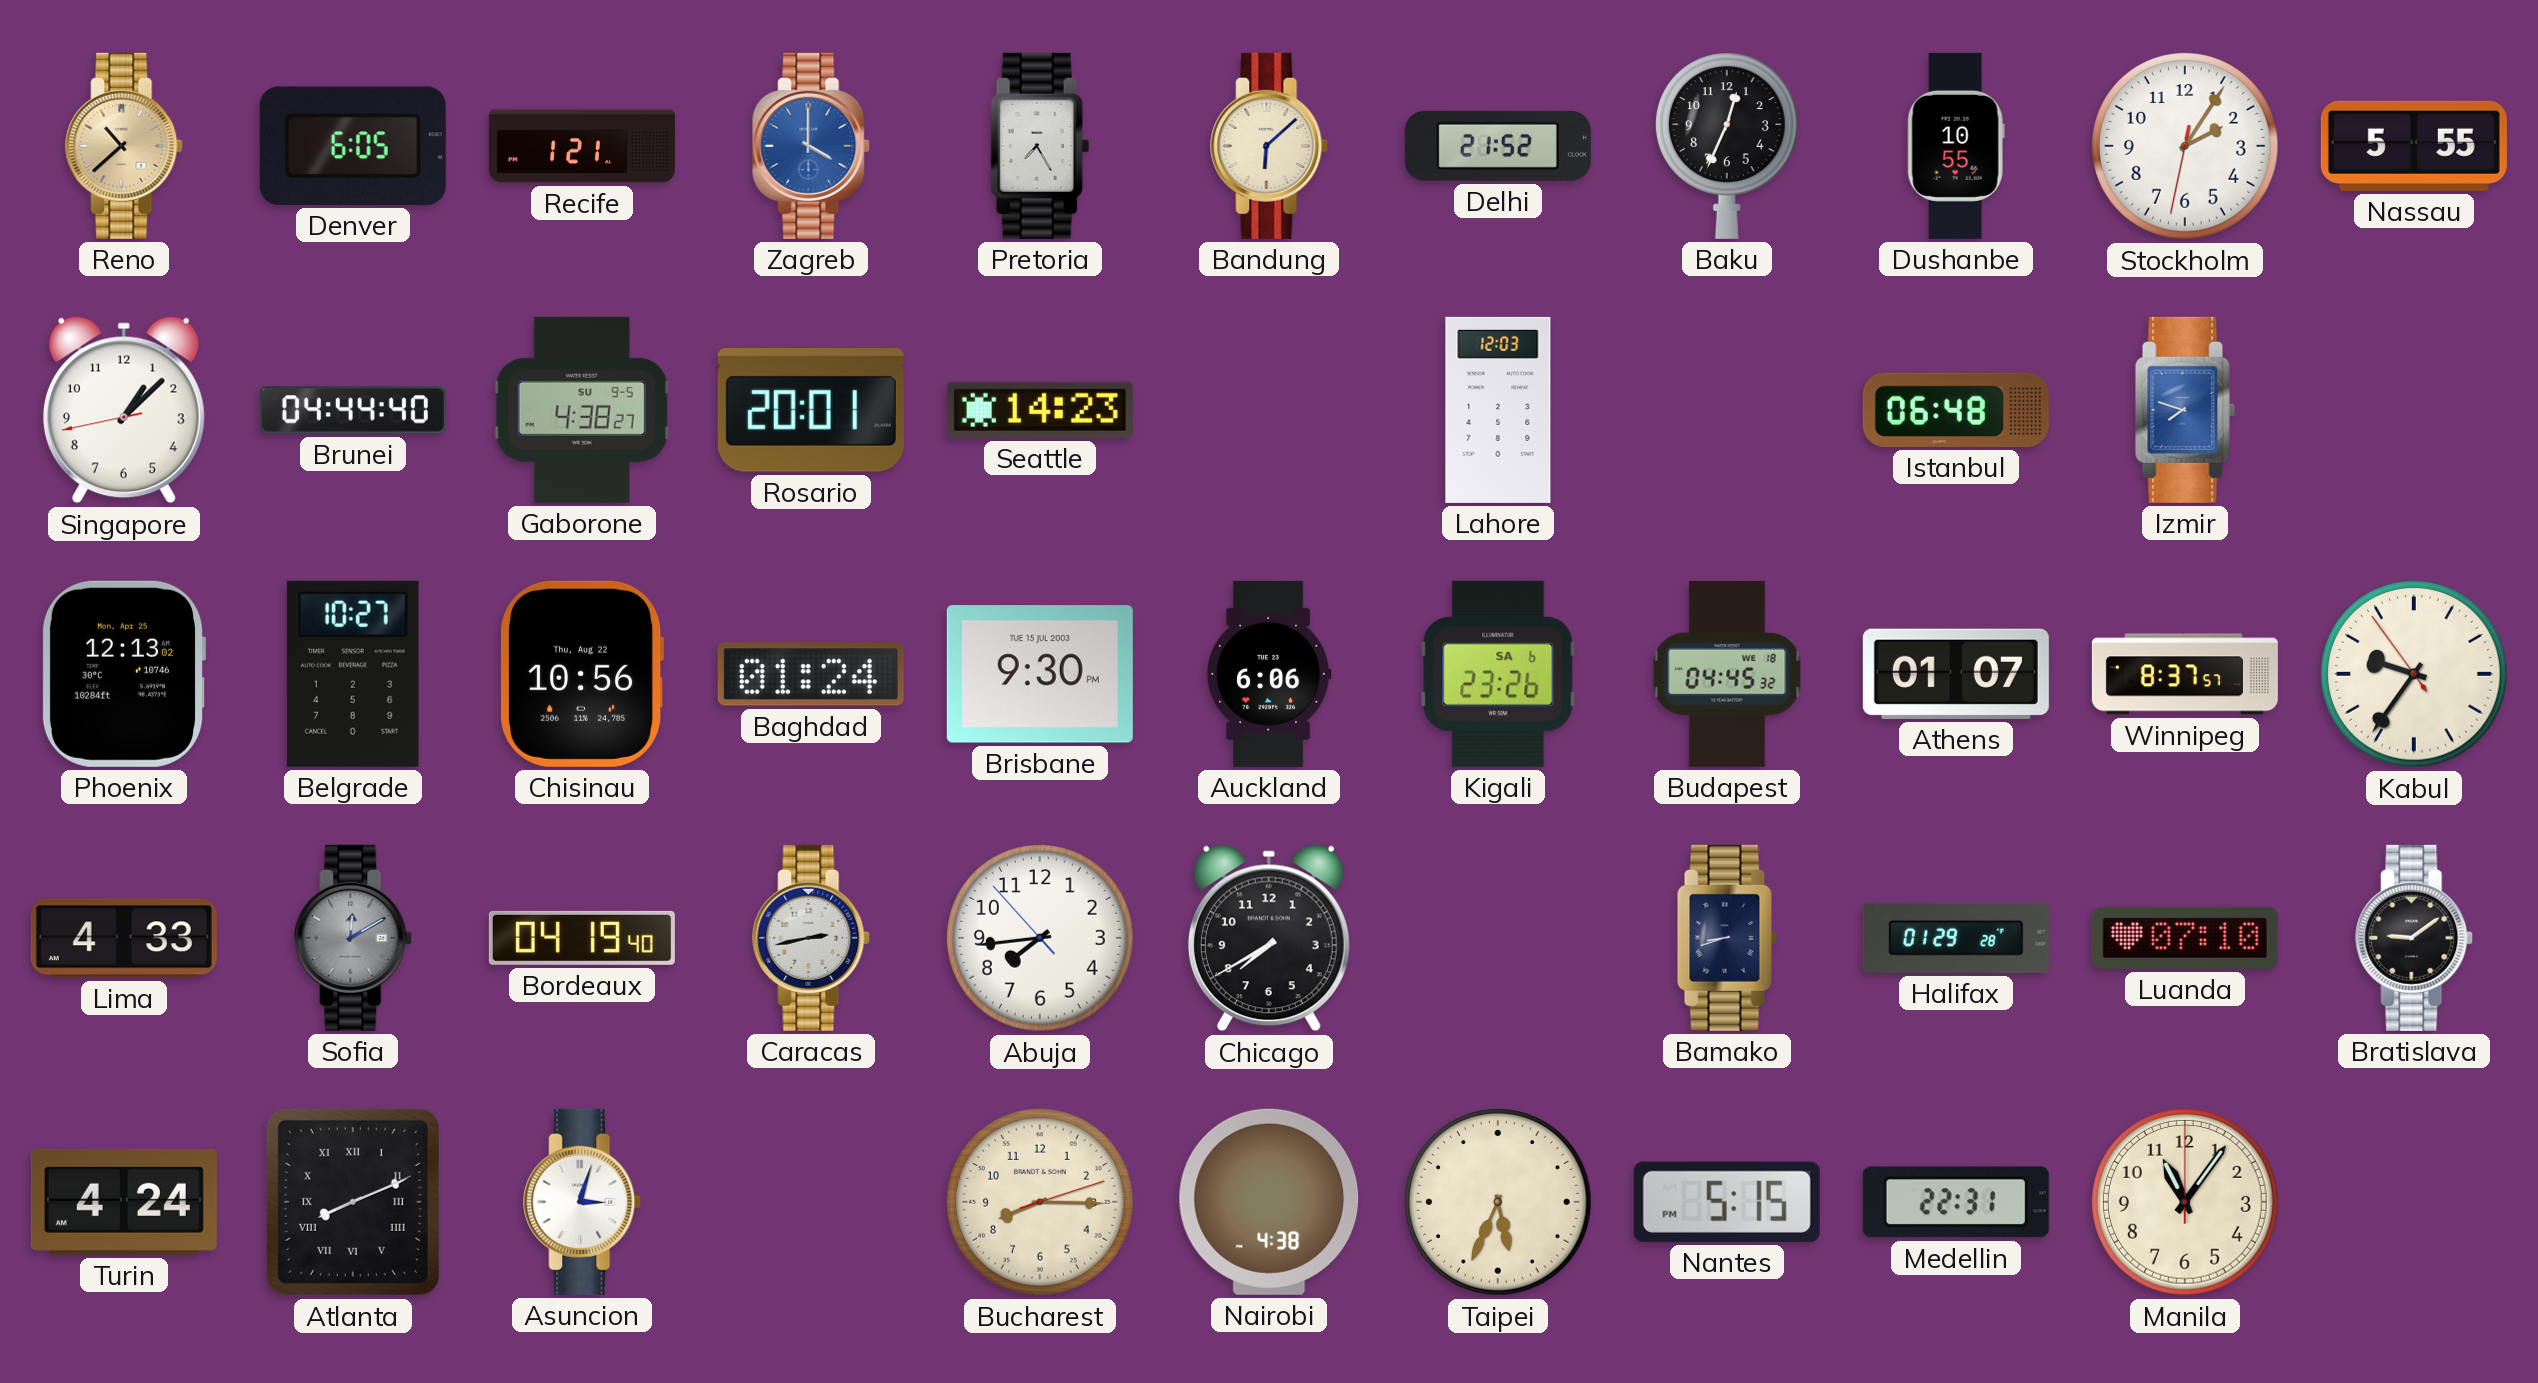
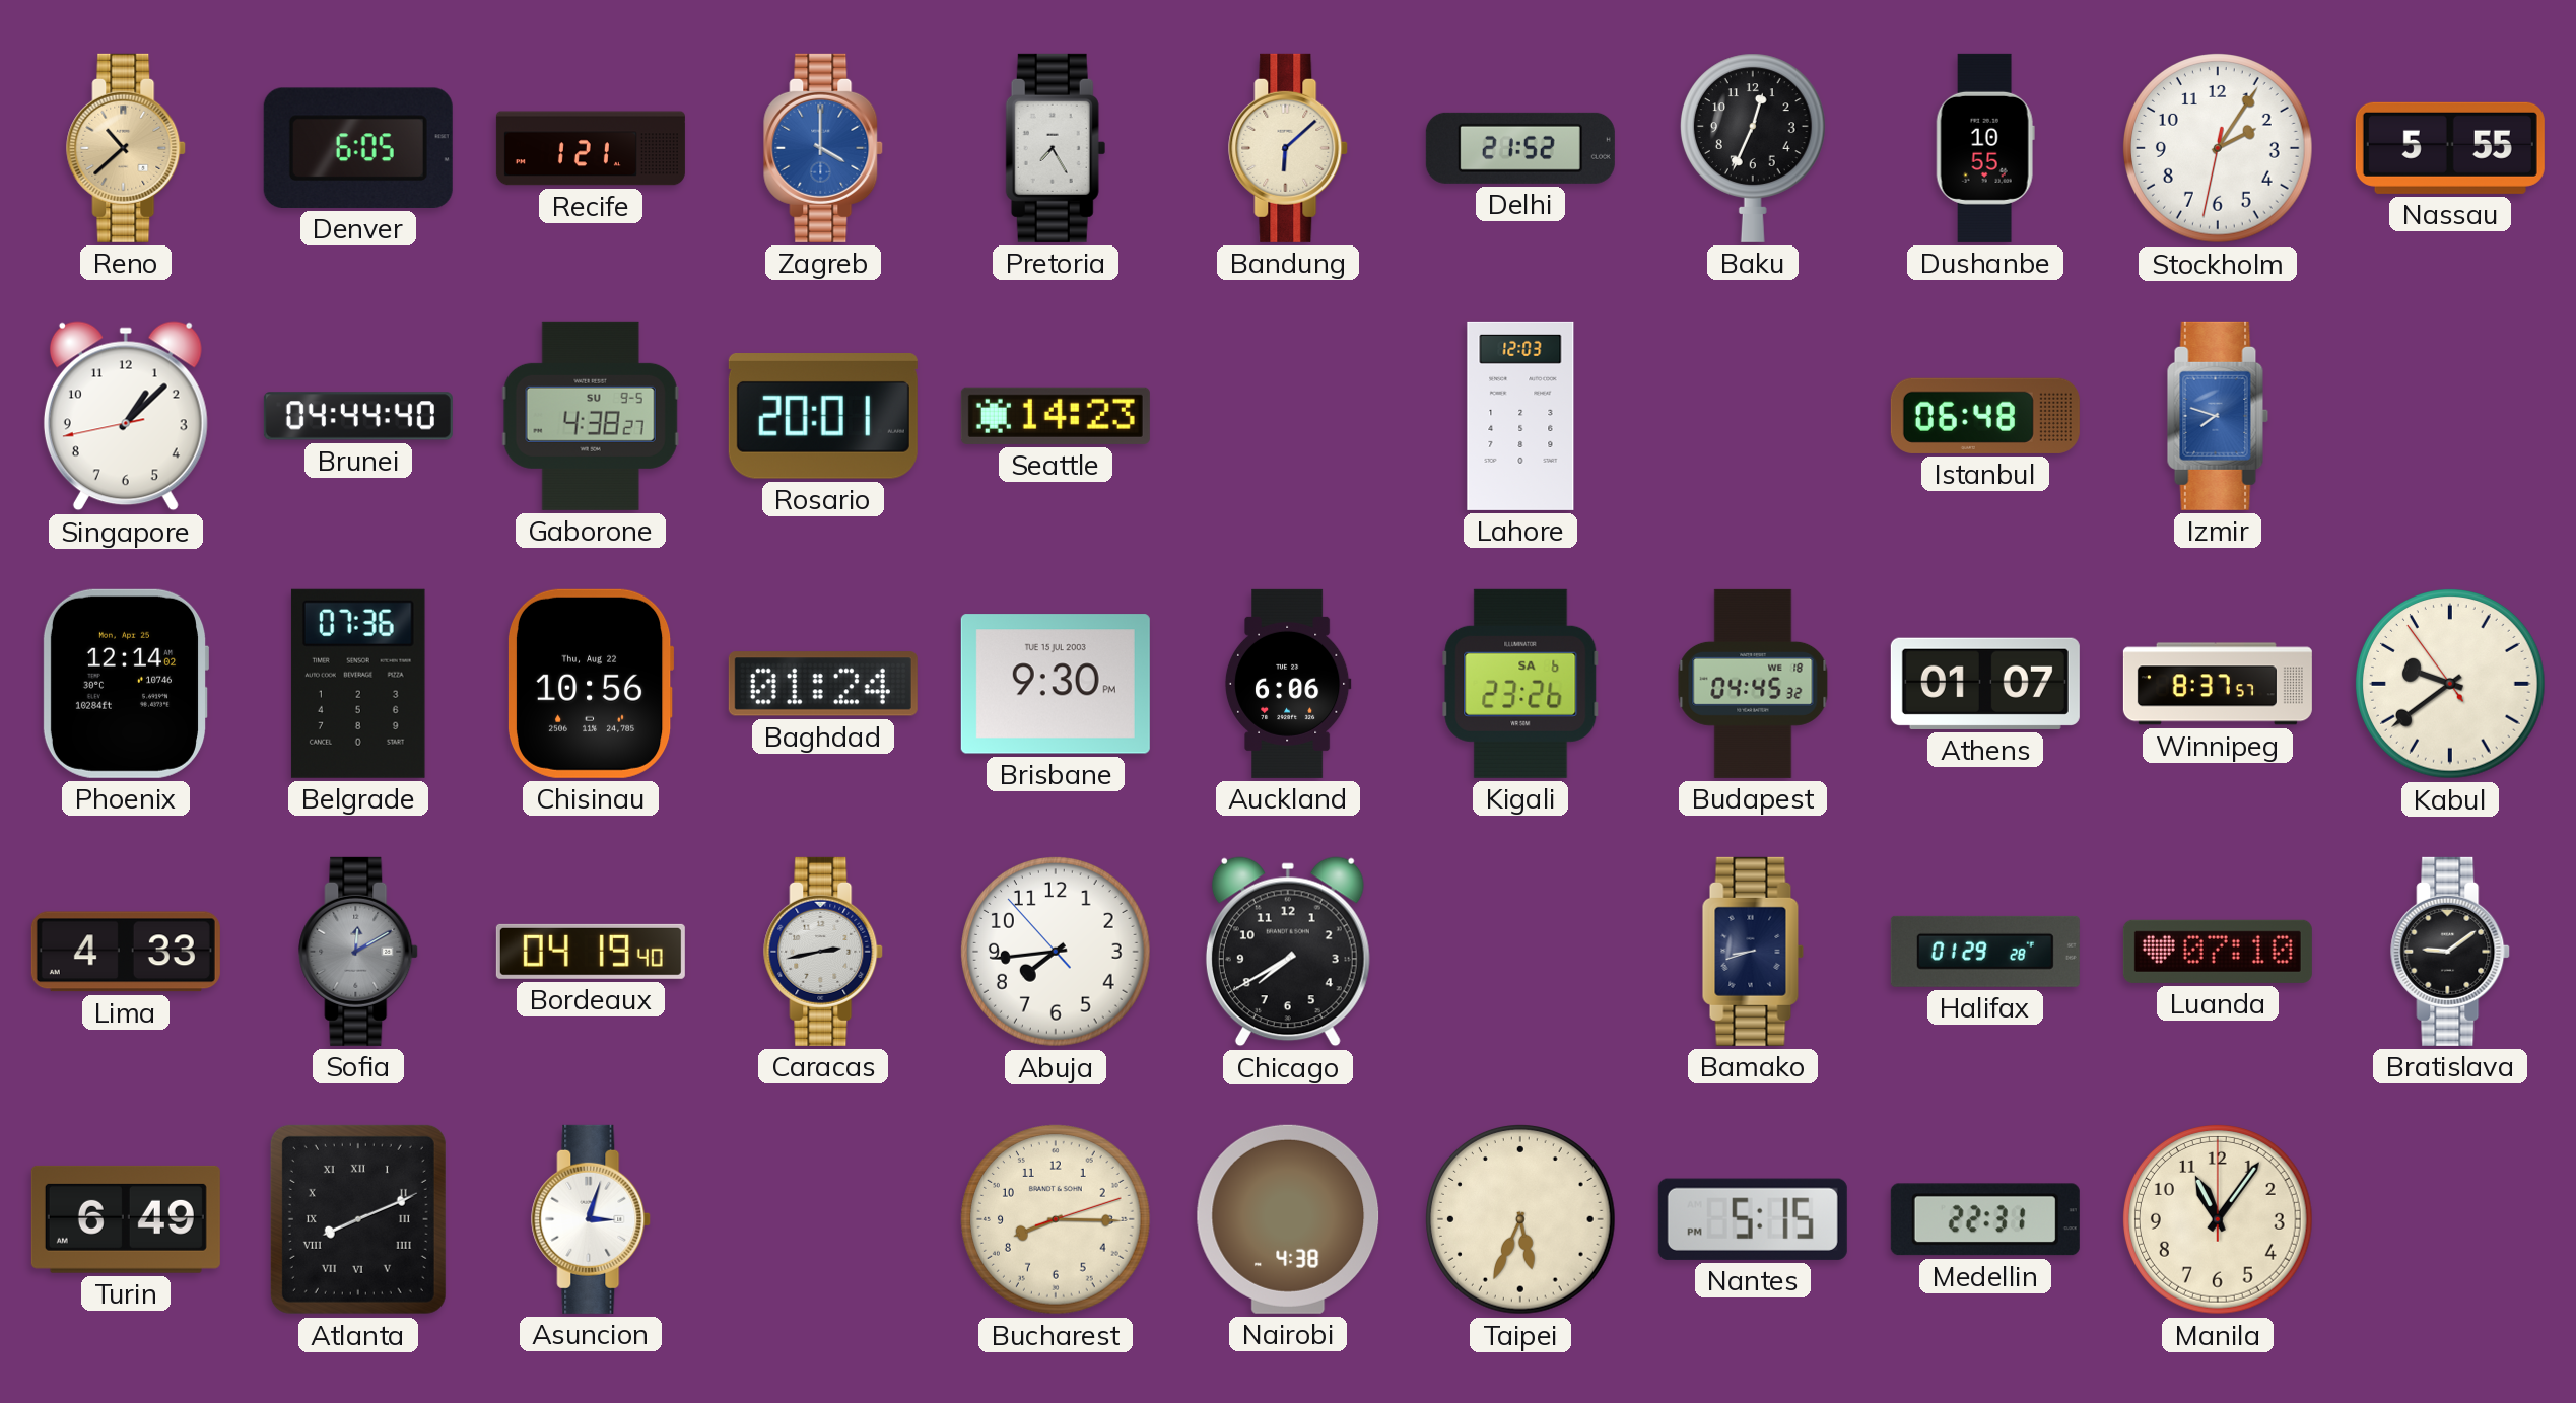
Phoenix: 12:13 -> 12:14
Belgrade: 10:27 -> 07:36
Kabul: 9:35 -> 9:38
Turin: 4:24 -> 6:49
